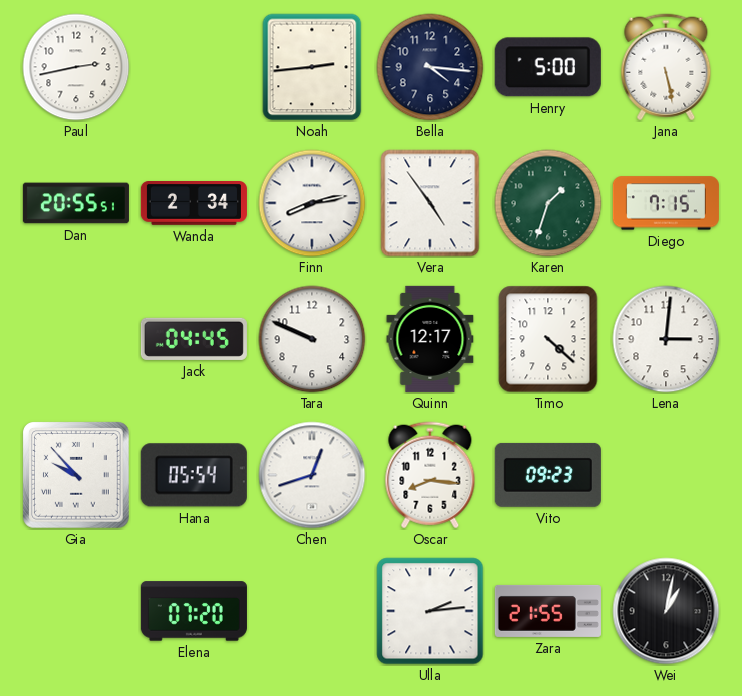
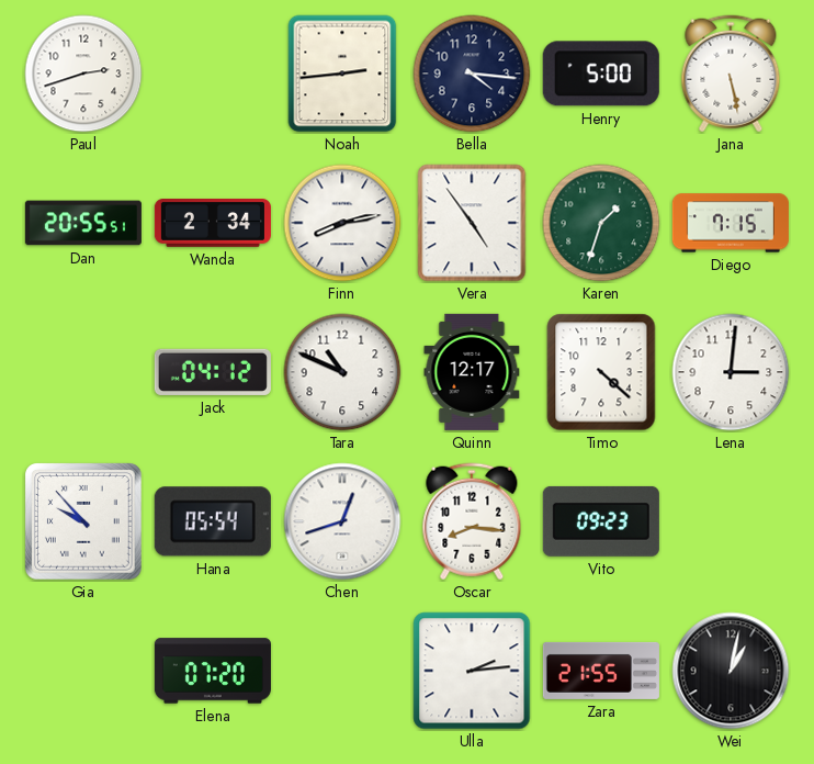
Paul: 2:43 -> 2:42
Jack: 04:45 -> 04:12
Tara: 9:49 -> 10:49
